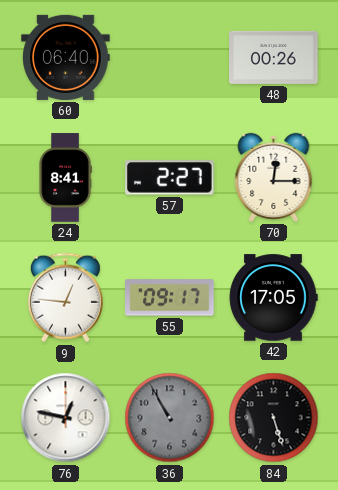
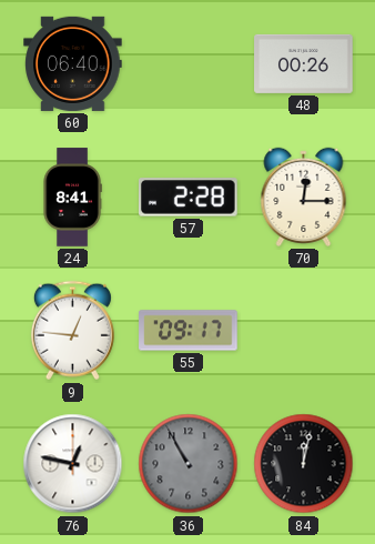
57: 2:27 -> 2:28
42: 17:05 -> none
84: 5:27 -> 12:02
